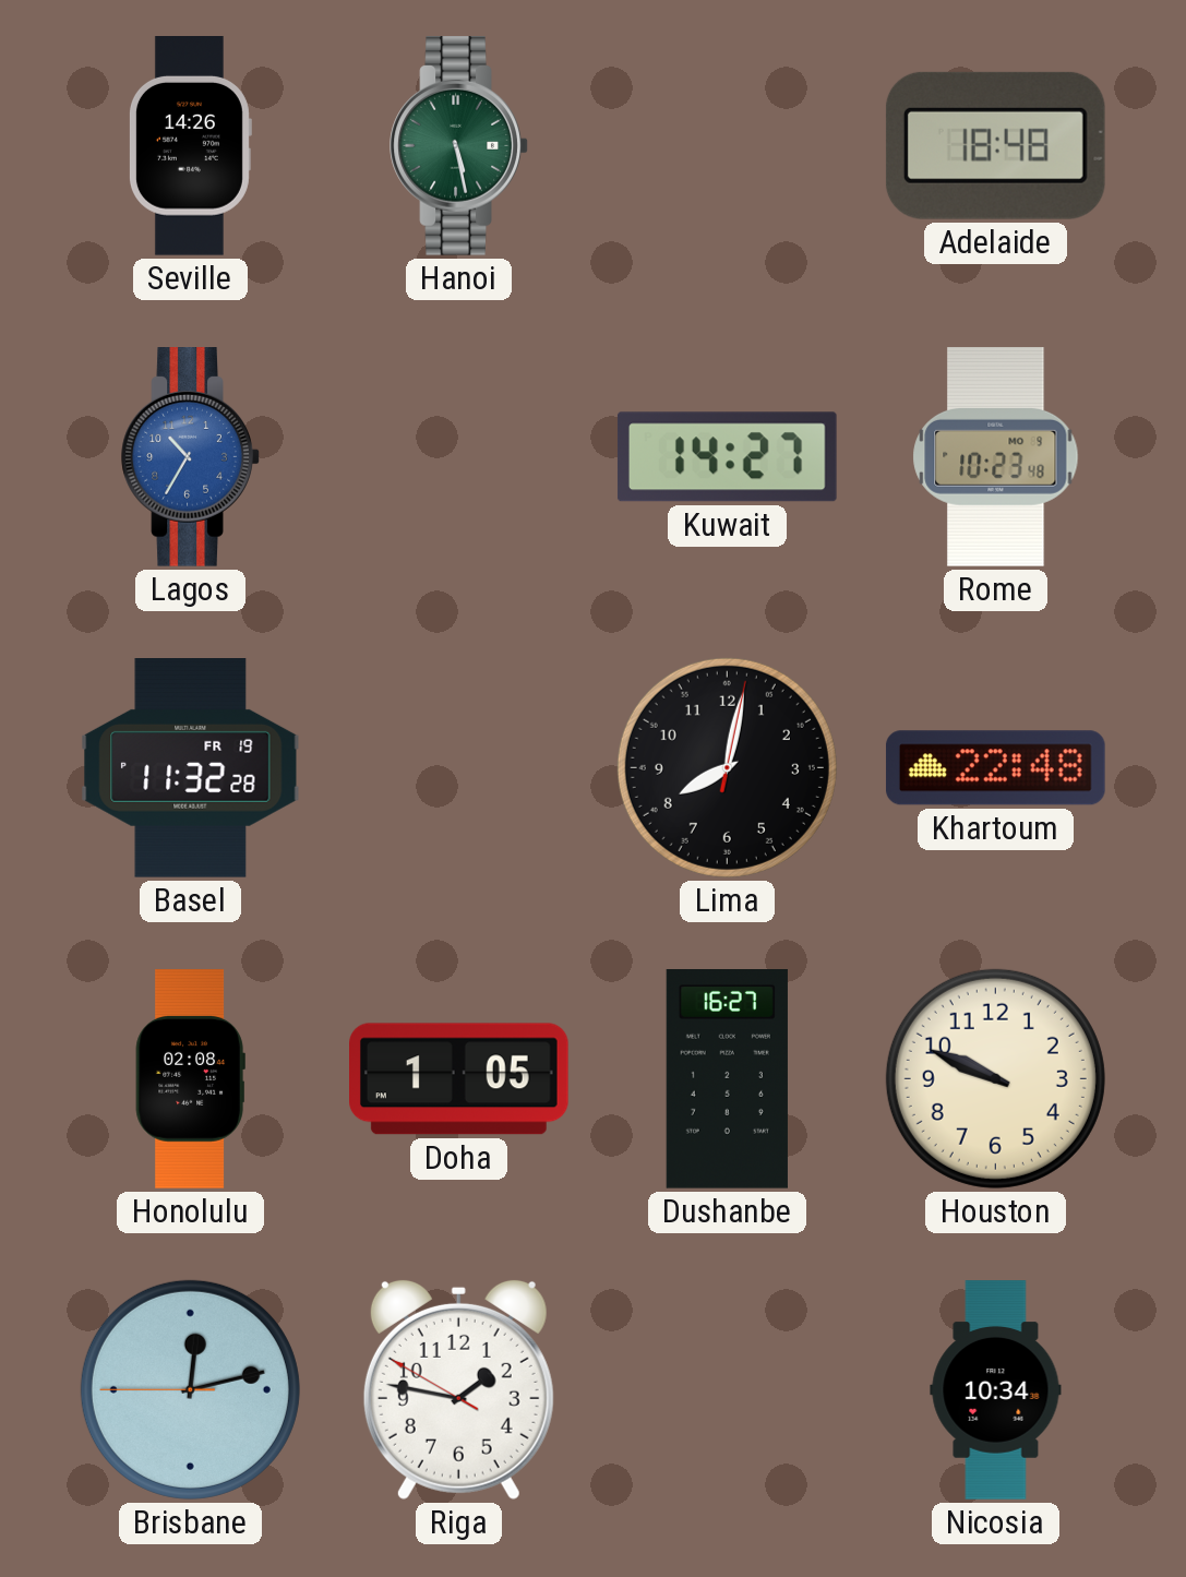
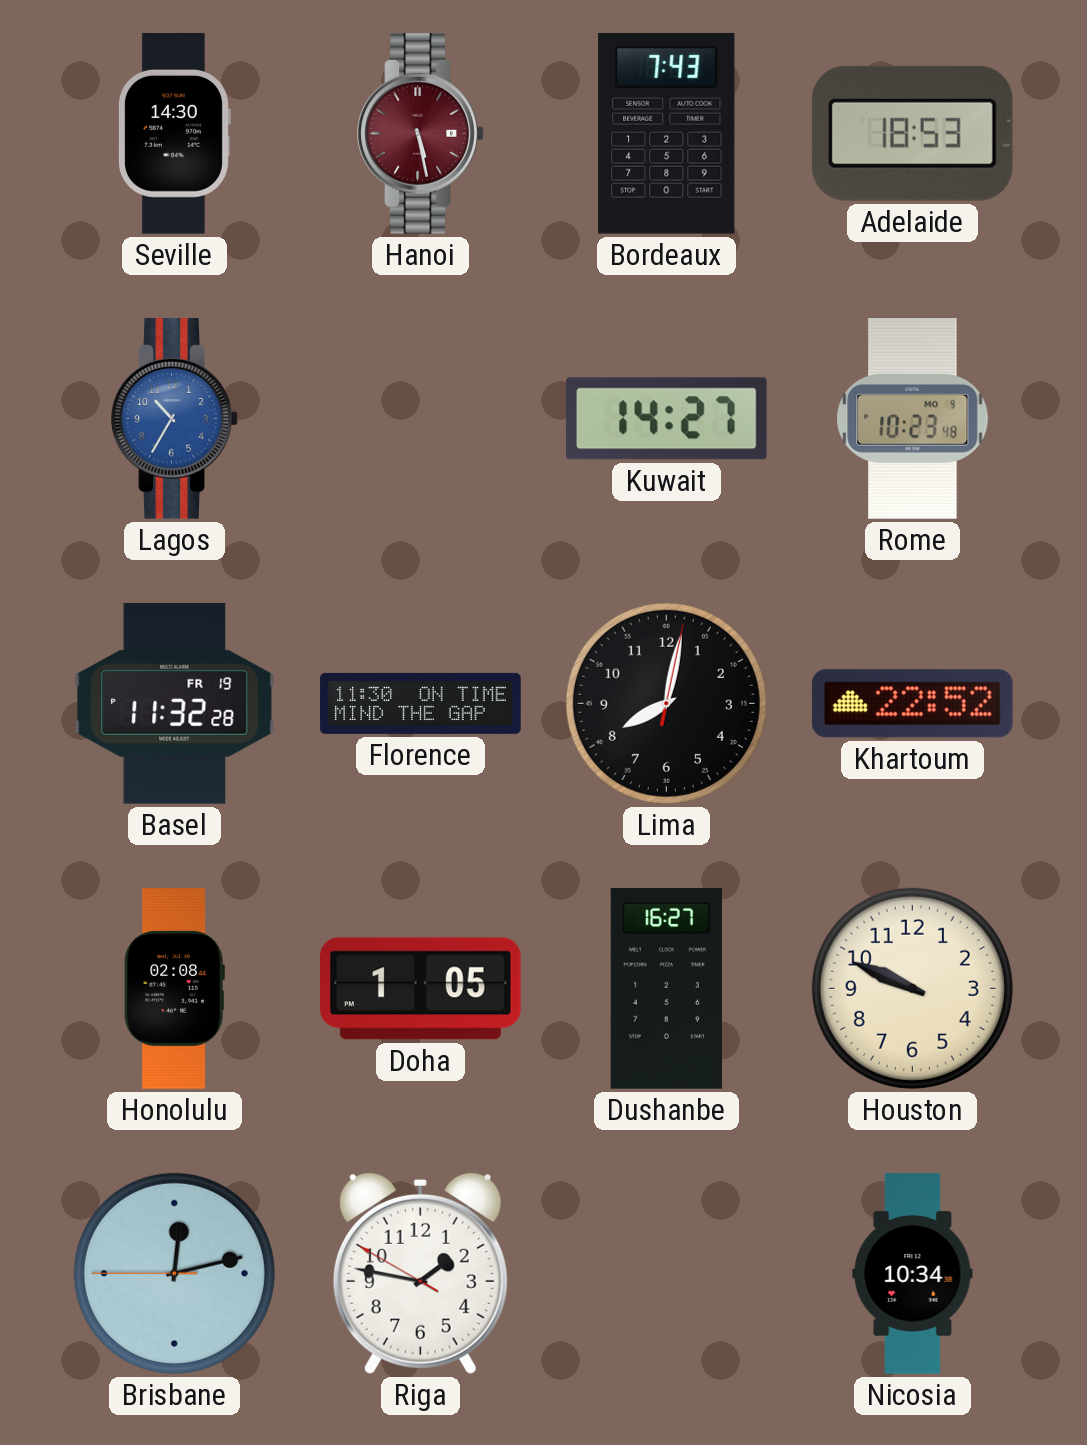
Seville: 14:26 -> 14:30
Hanoi dial: green -> burgundy
Bordeaux: none -> 7:43
Adelaide: 18:48 -> 18:53
Florence: none -> 11:30
Khartoum: 22:48 -> 22:52
